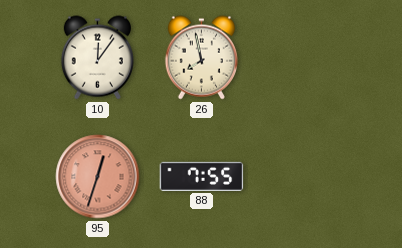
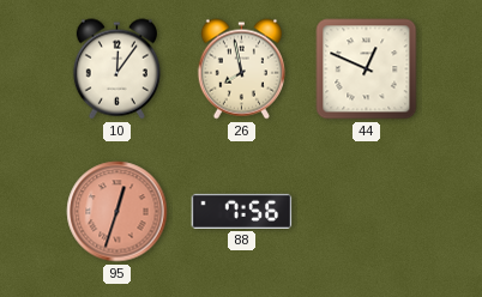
44: none -> 12:49
88: 7:55 -> 7:56
